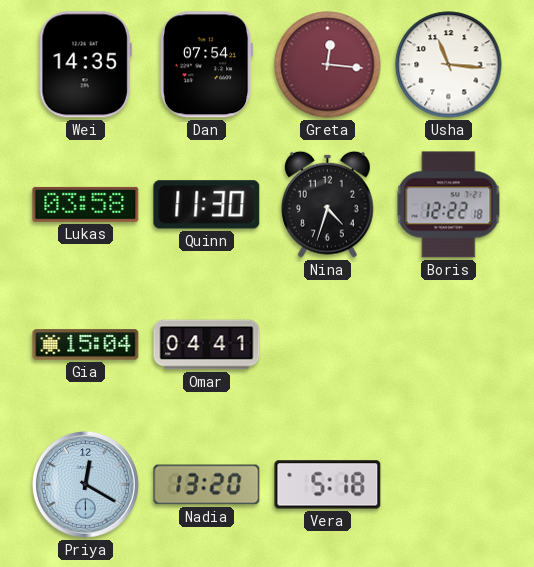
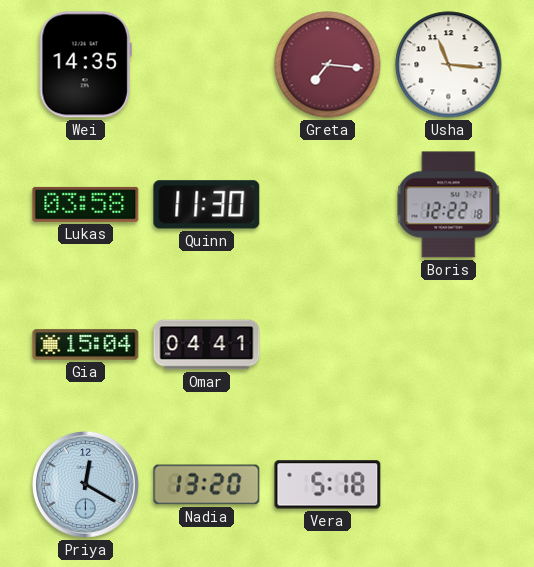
Dan: 07:54 -> none
Greta: 12:16 -> 7:16
Nina: 4:33 -> none
